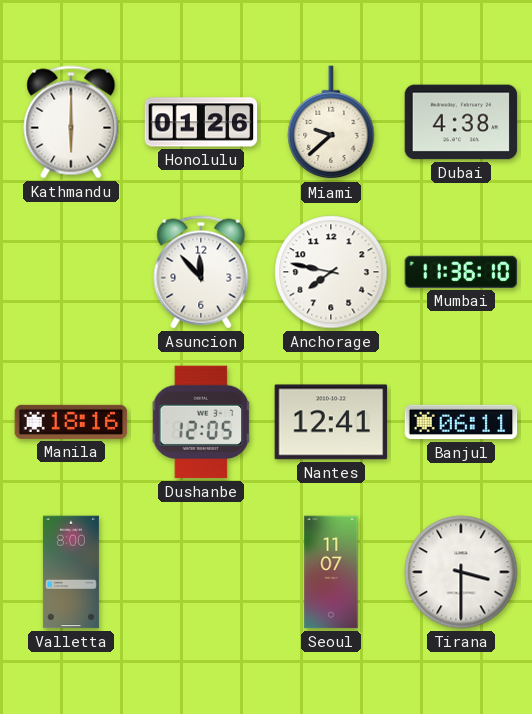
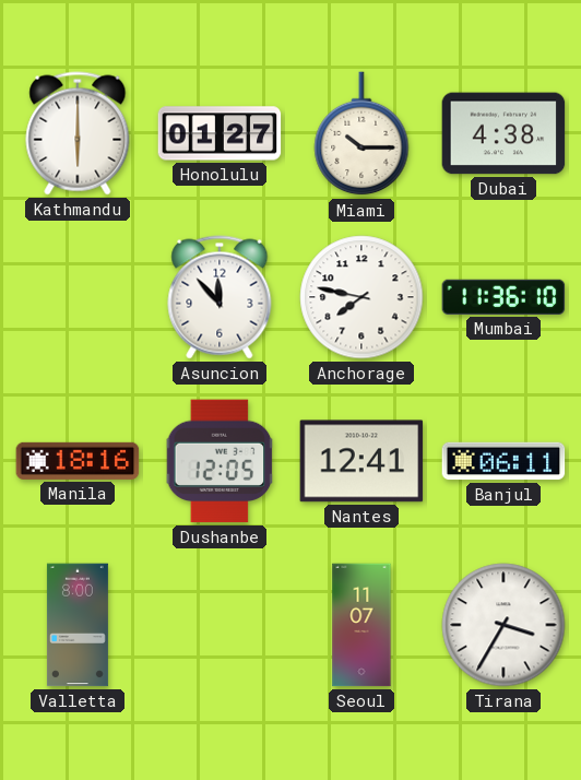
Honolulu: 01:26 -> 01:27
Miami: 9:38 -> 10:15
Tirana: 3:30 -> 3:35
